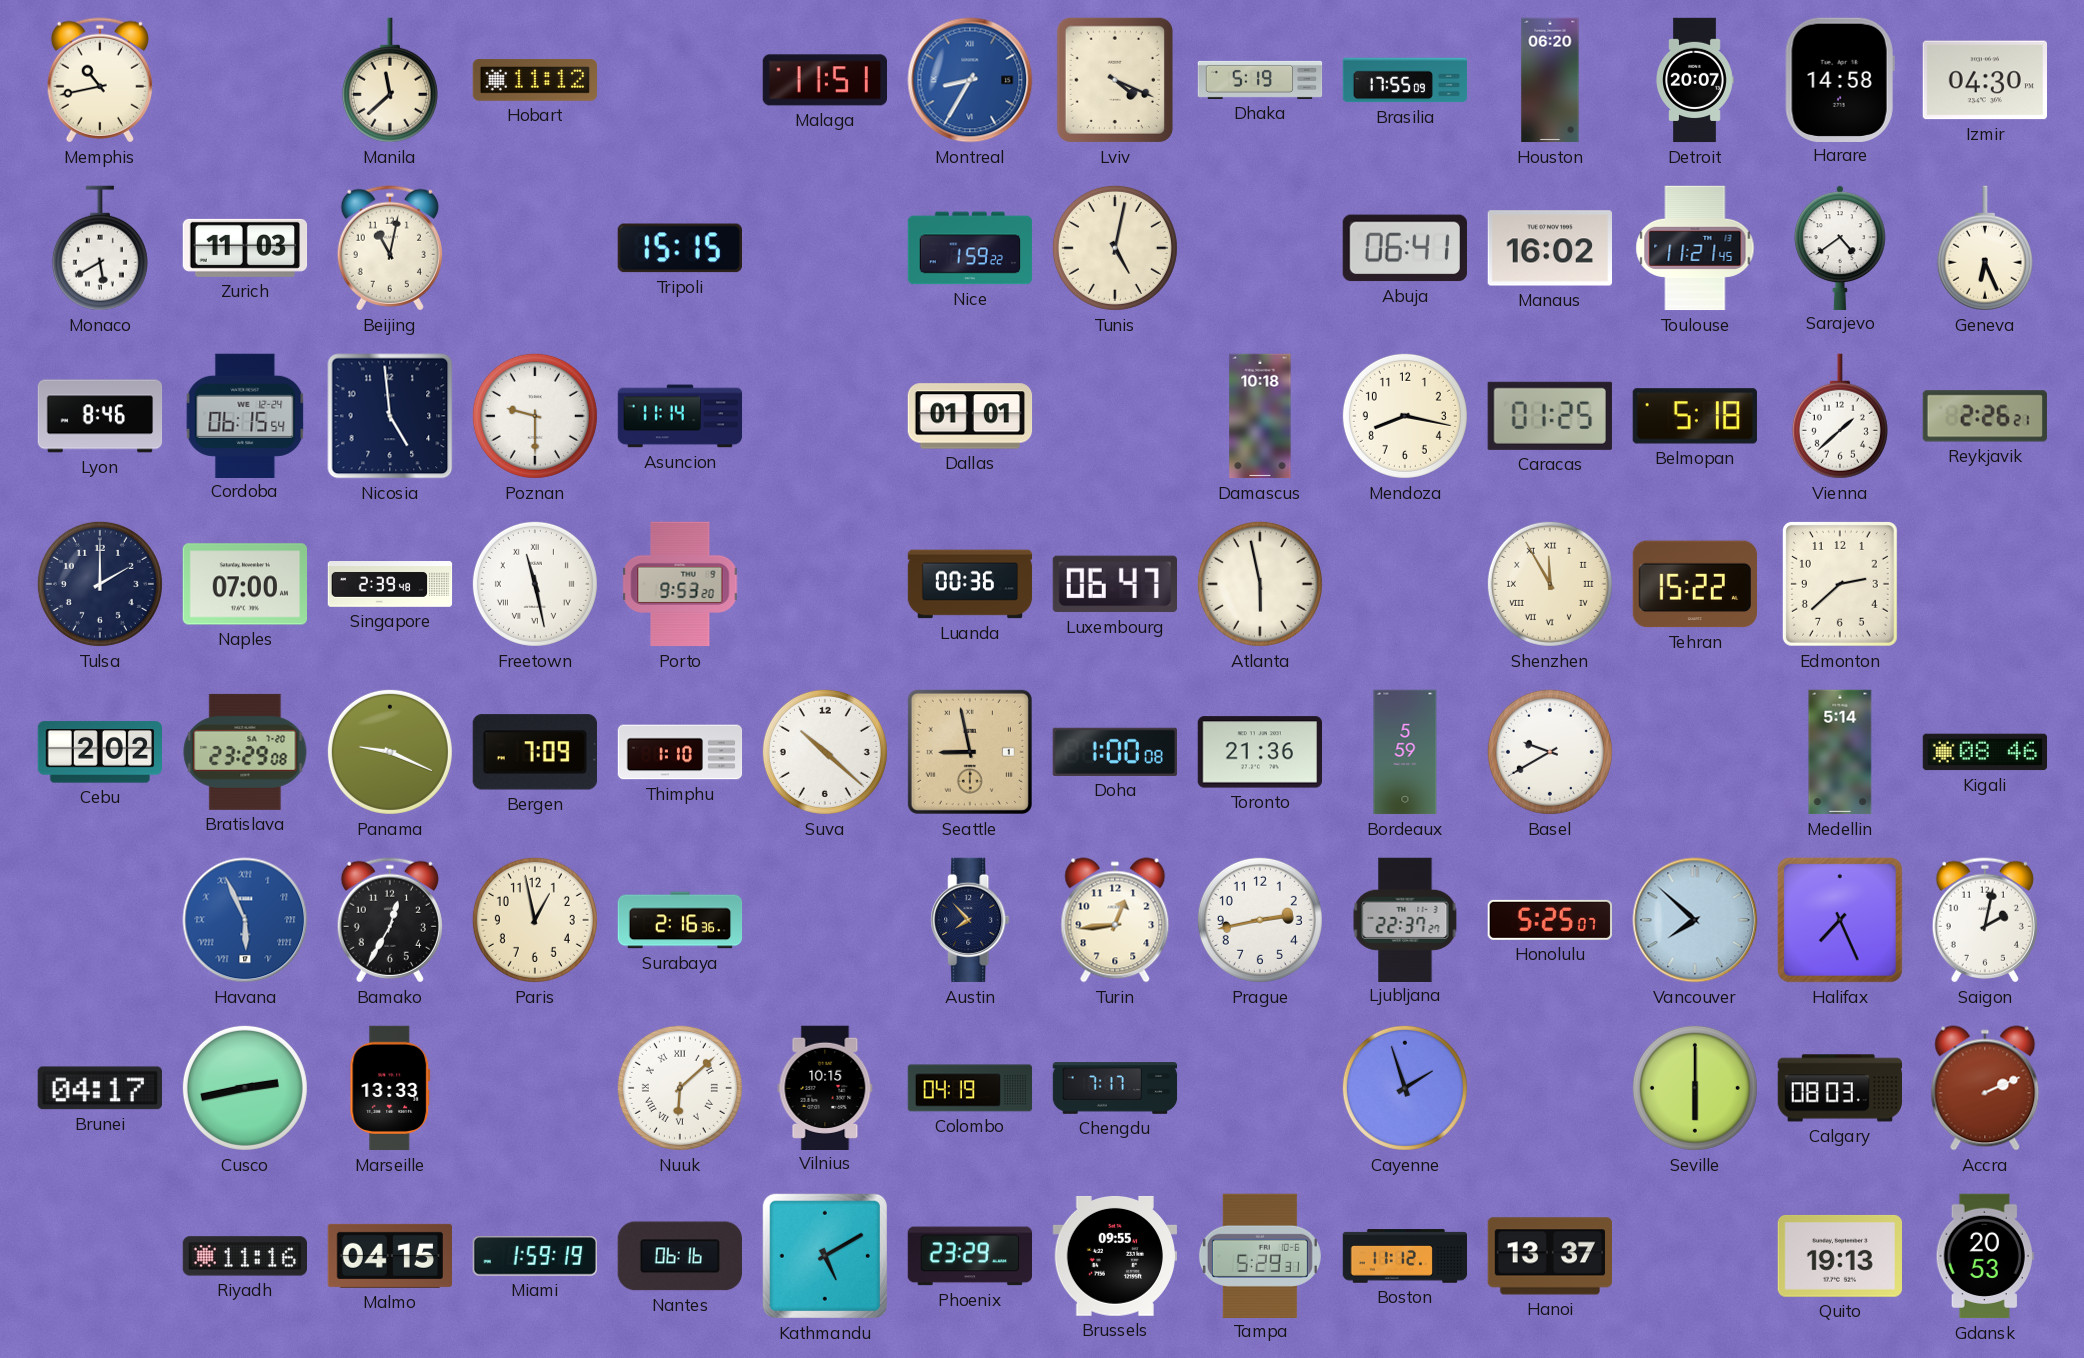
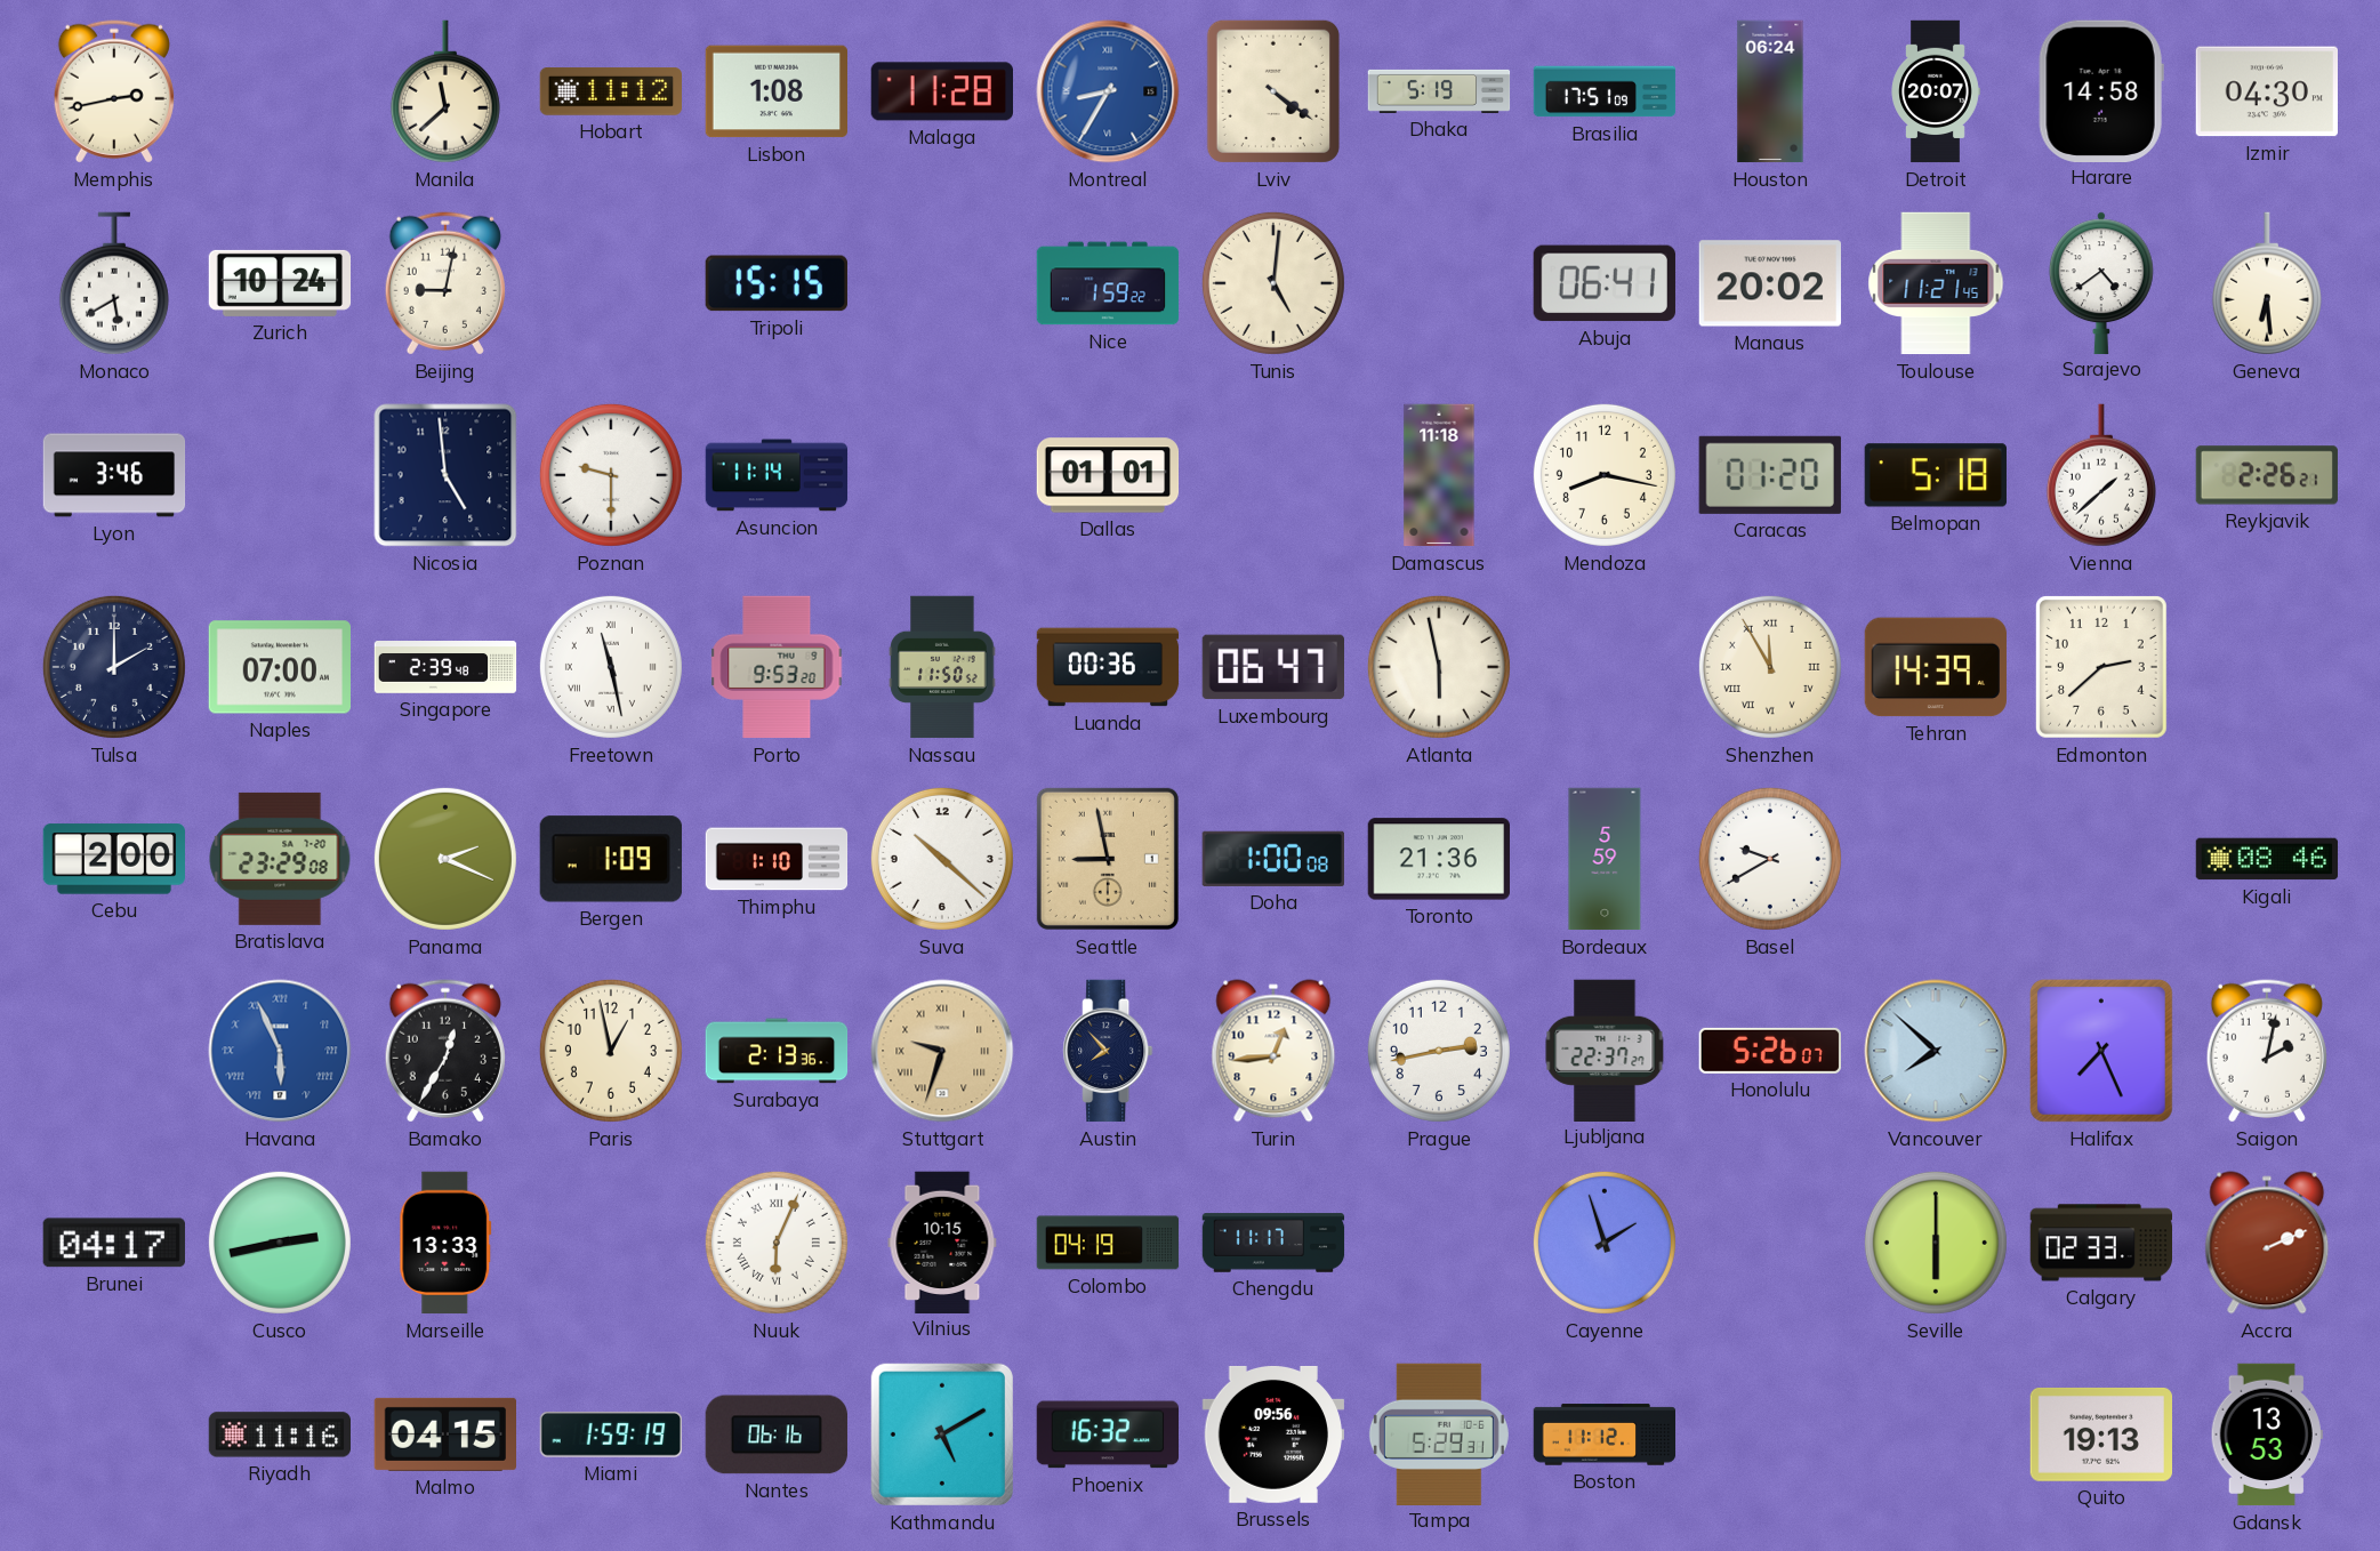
Memphis: 10:43 -> 2:43
Lisbon: none -> 1:08
Malaga: 11:51 -> 11:28
Lviv: 4:19 -> 4:21
Brasilia: 17:55 -> 17:51
Houston: 06:20 -> 06:24
Zurich: 11:03 -> 10:24
Beijing: 11:02 -> 9:02
Tunis: 5:02 -> 5:01
Manaus: 16:02 -> 20:02
Geneva: 6:26 -> 6:29
Lyon: 8:46 -> 3:46
Cordoba: 06:15 -> none
Damascus: 10:18 -> 11:18
Caracas: 01:25 -> 01:20
Nassau: none -> 11:50
Tehran: 15:22 -> 14:39
Cebu: 2:02 -> 2:00
Panama: 9:19 -> 2:19
Bergen: 7:09 -> 1:09
Medellin: 5:14 -> none
Surabaya: 2:16 -> 2:13
Stuttgart: none -> 9:33
Honolulu: 5:25 -> 5:26
Nuuk: 6:08 -> 6:04
Chengdu: 7:17 -> 11:17
Calgary: 08:03 -> 02:33
Phoenix: 23:29 -> 16:32
Brussels: 09:55 -> 09:56
Hanoi: 13:37 -> none
Gdansk: 20:53 -> 13:53
